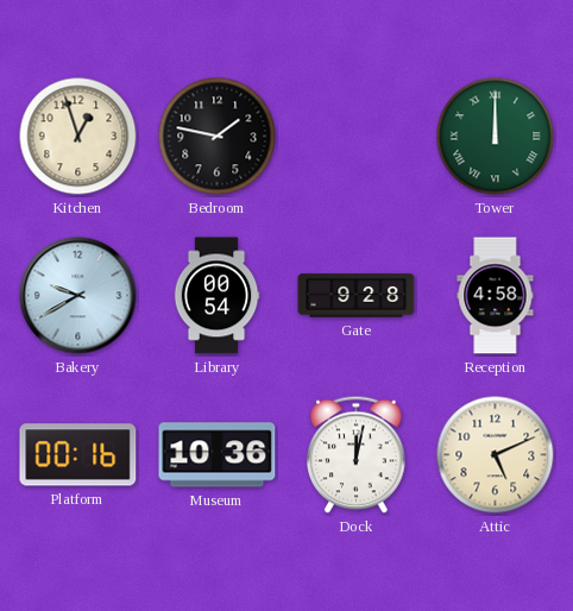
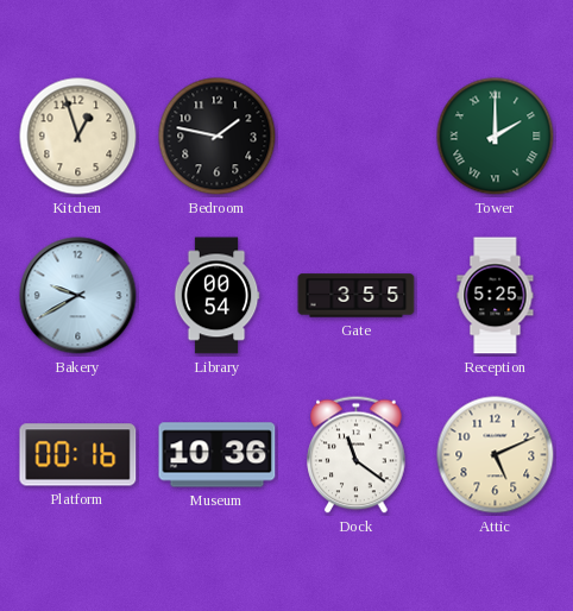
Tower: 12:00 -> 2:00
Gate: 9:28 -> 3:55
Reception: 4:58 -> 5:25
Dock: 12:02 -> 11:21
